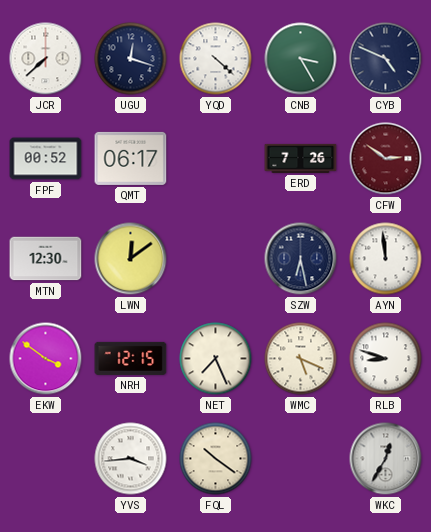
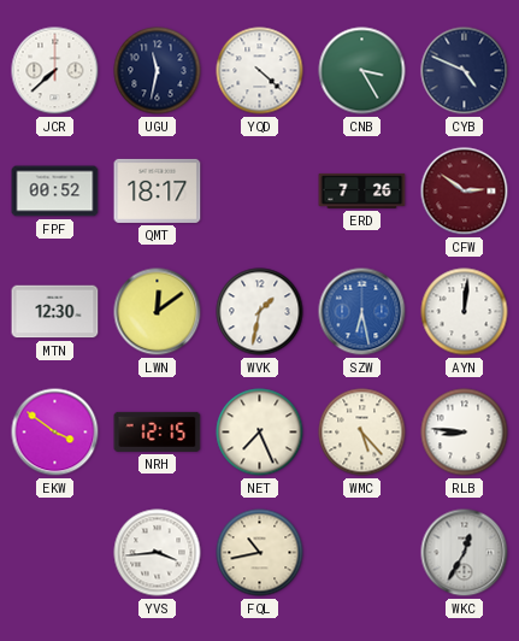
UGU: 12:18 -> 11:32
QMT: 06:17 -> 18:17
WVK: none -> 1:32
SZW dial: navy -> blue
AYN: 11:59 -> 12:01
WMC: 5:19 -> 5:23
RLB: 8:48 -> 8:46
FQL: 10:21 -> 10:43
